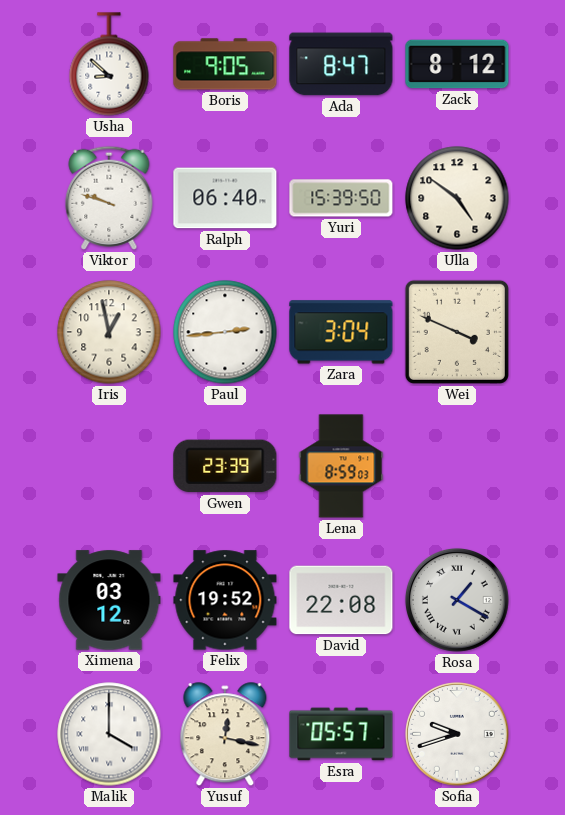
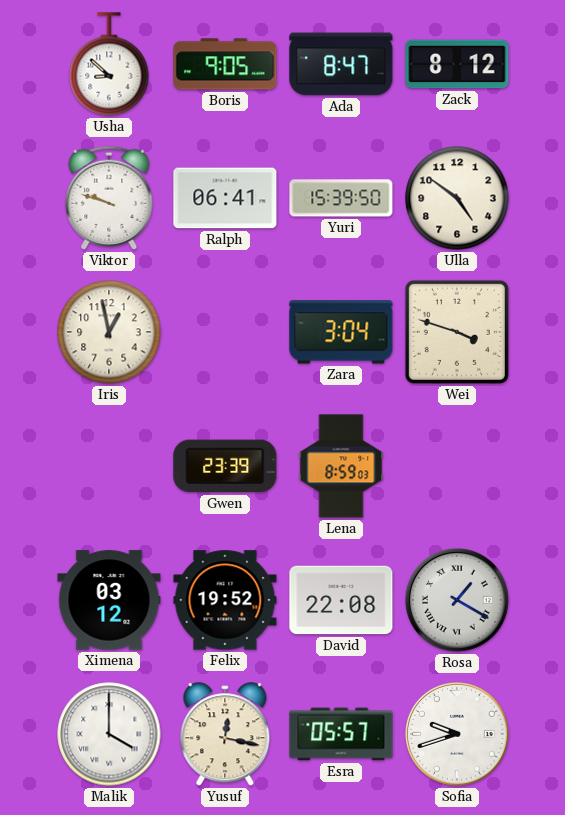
Ralph: 06:40 -> 06:41
Paul: 2:44 -> none
Wei: 3:49 -> 3:48
